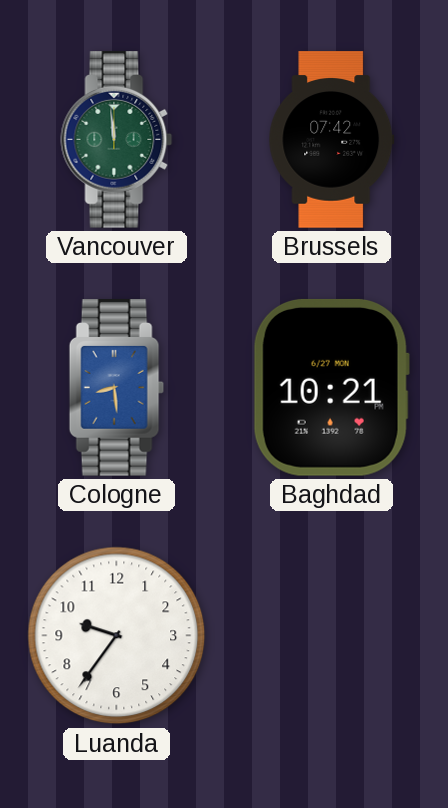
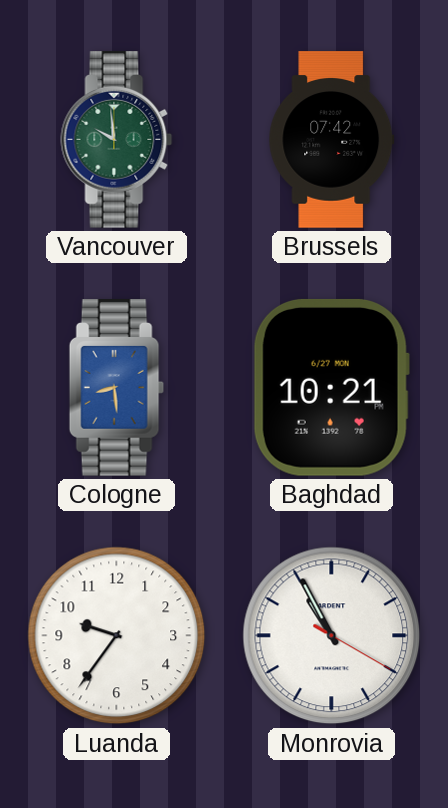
Vancouver: 11:59 -> 9:59
Monrovia: none -> 10:55
